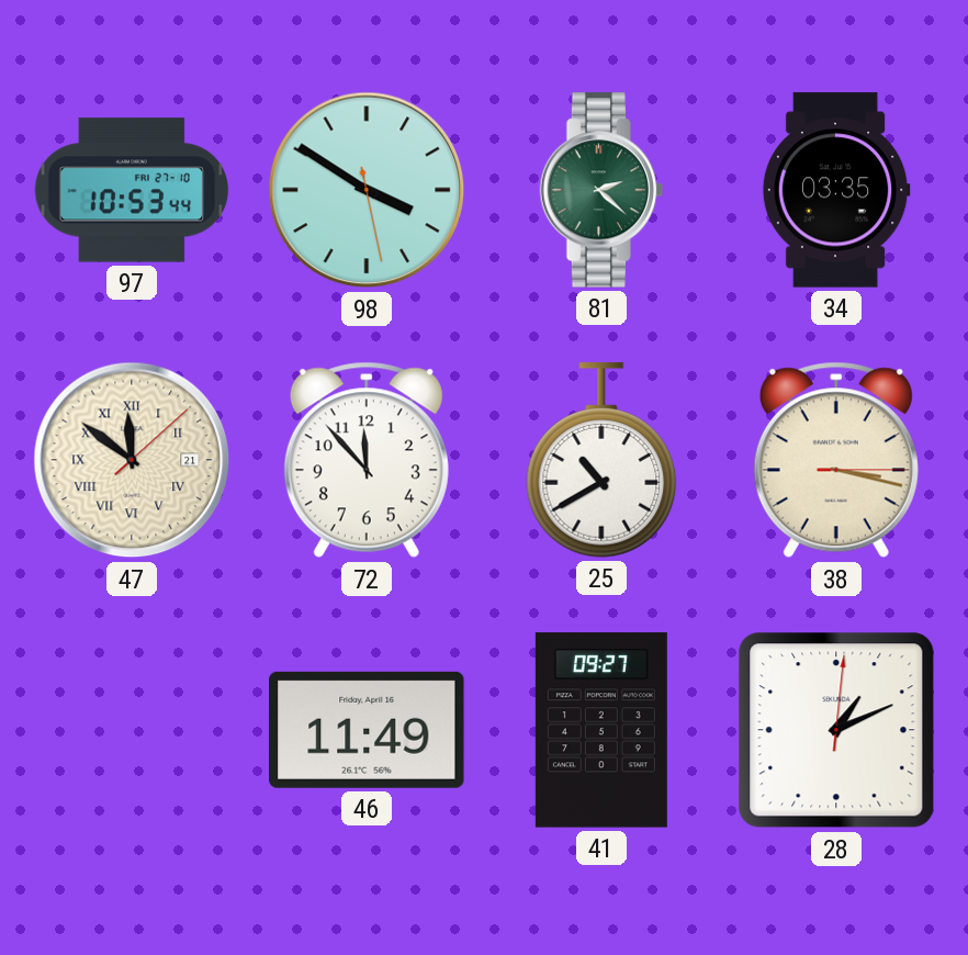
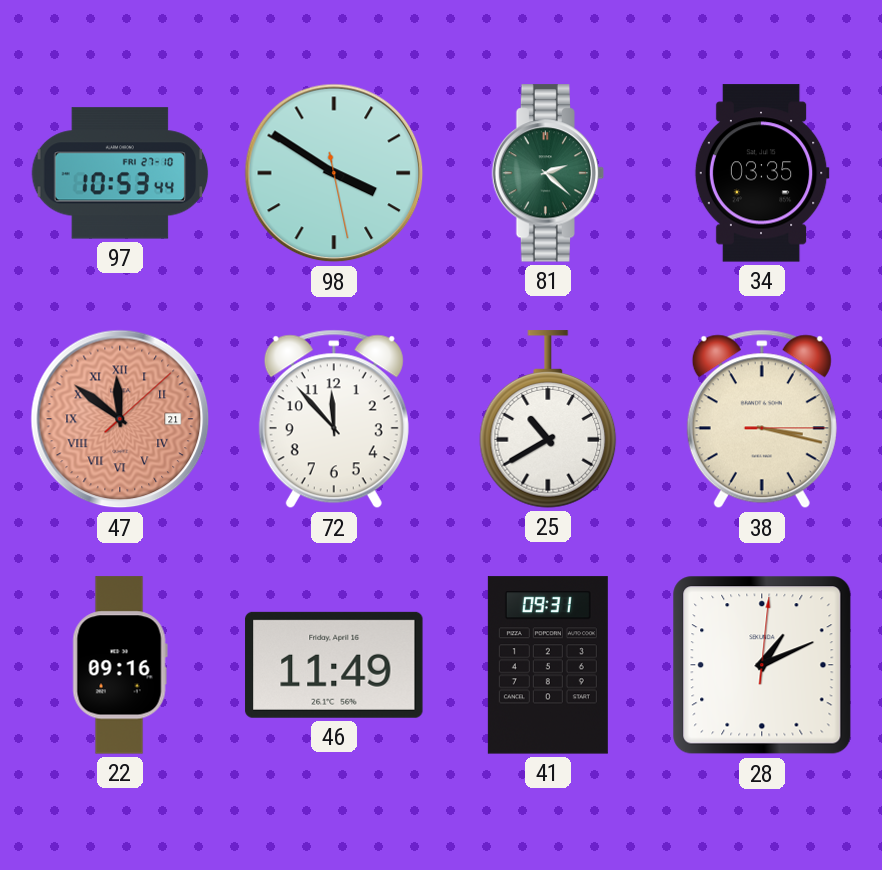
47 dial: cream -> salmon
22: none -> 09:16
41: 09:27 -> 09:31
